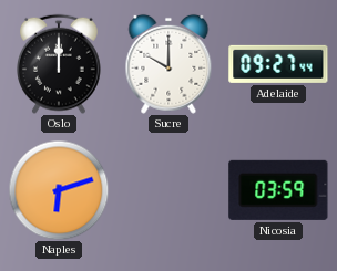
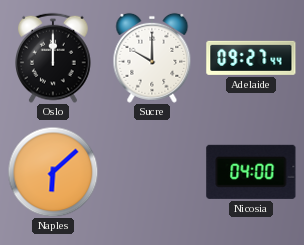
Naples: 6:12 -> 6:08
Nicosia: 03:59 -> 04:00
